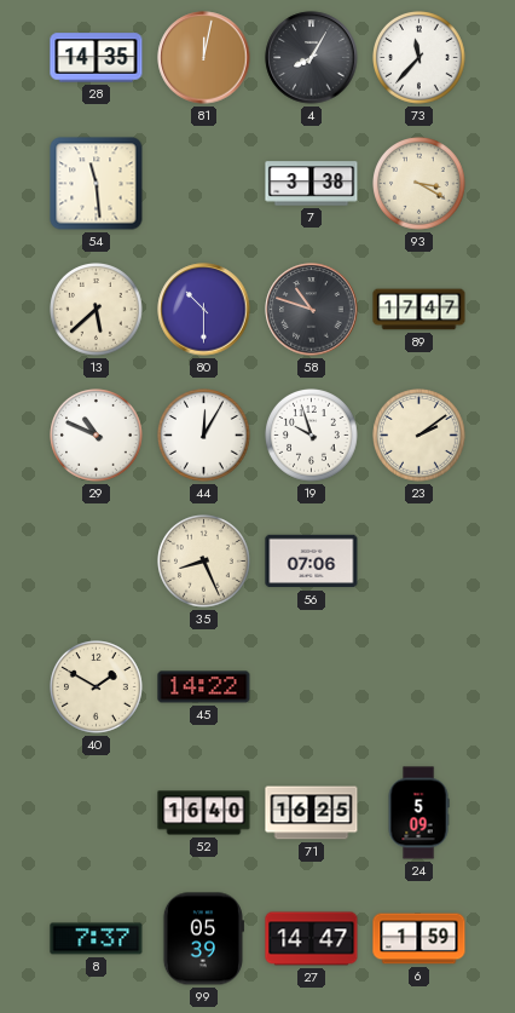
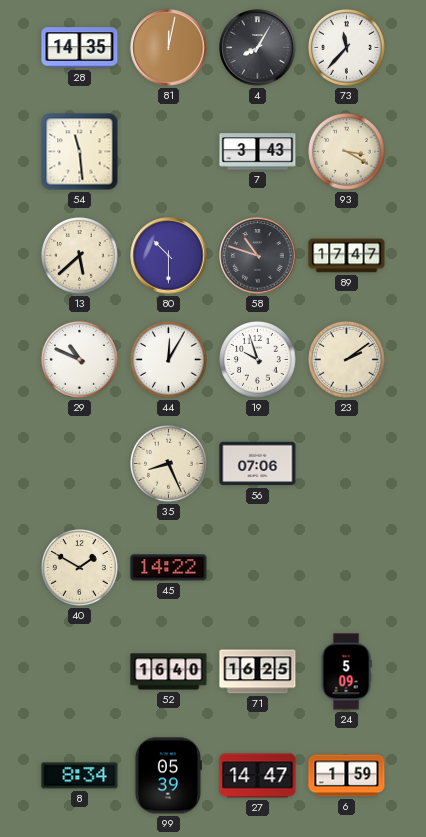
7: 3:38 -> 3:43
8: 7:37 -> 8:34
